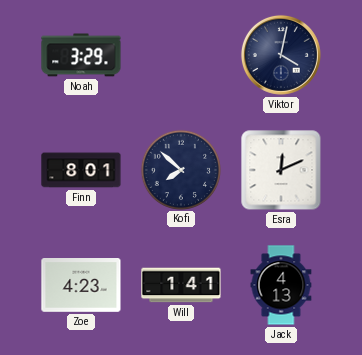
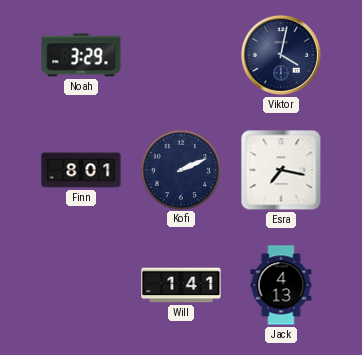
Kofi: 7:52 -> 2:11
Esra: 12:11 -> 7:17
Zoe: 4:23 -> none
